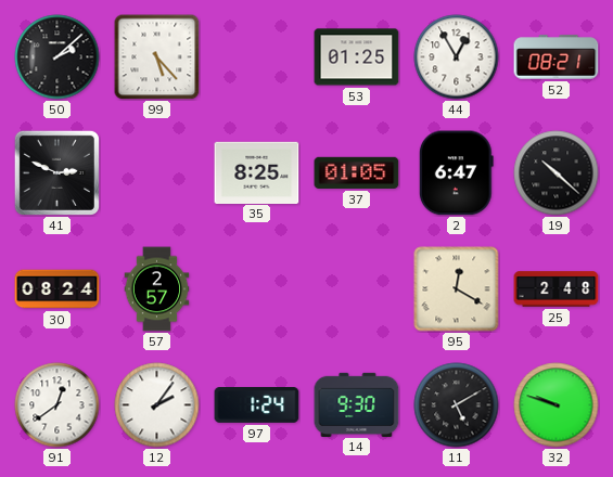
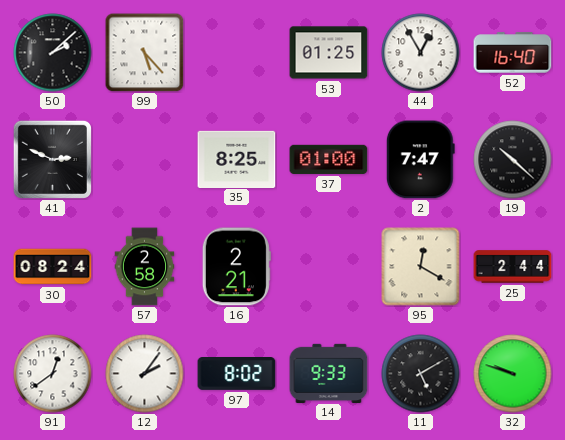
52: 08:21 -> 16:40
37: 01:05 -> 01:00
2: 6:47 -> 7:47
57: 2:57 -> 2:58
16: none -> 2:21
25: 2:48 -> 2:44
97: 1:24 -> 8:02
14: 9:30 -> 9:33
